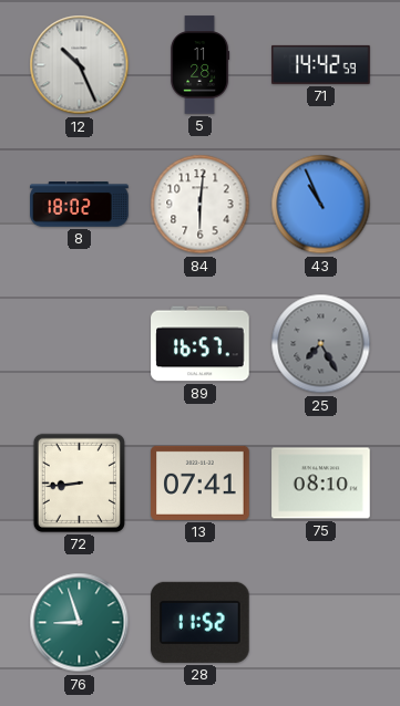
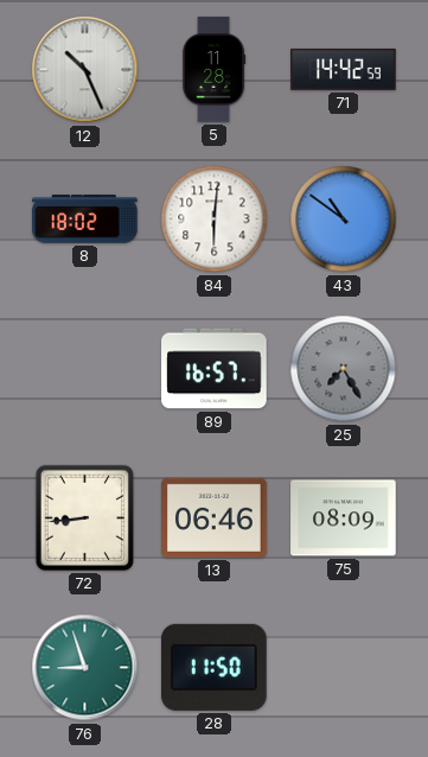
43: 10:56 -> 10:51
13: 07:41 -> 06:46
75: 08:10 -> 08:09
28: 11:52 -> 11:50
